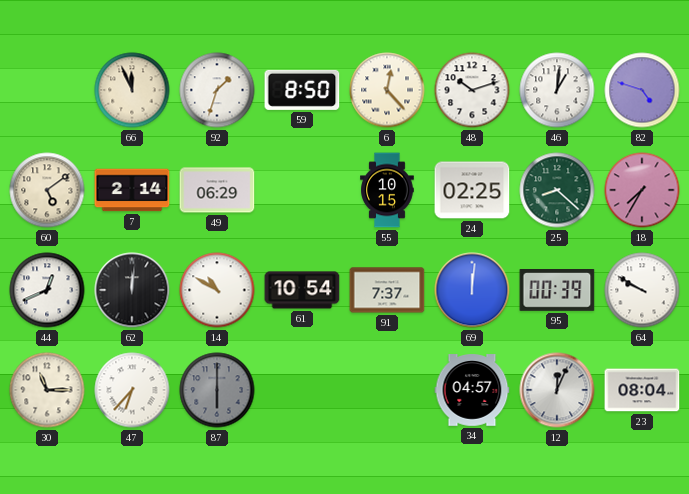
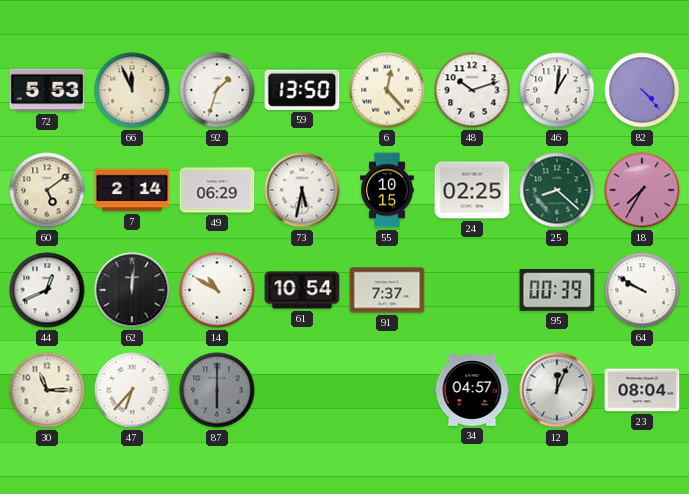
72: none -> 5:53
59: 8:50 -> 13:50
82: 4:48 -> 4:23
73: none -> 5:32
69: 12:01 -> none
